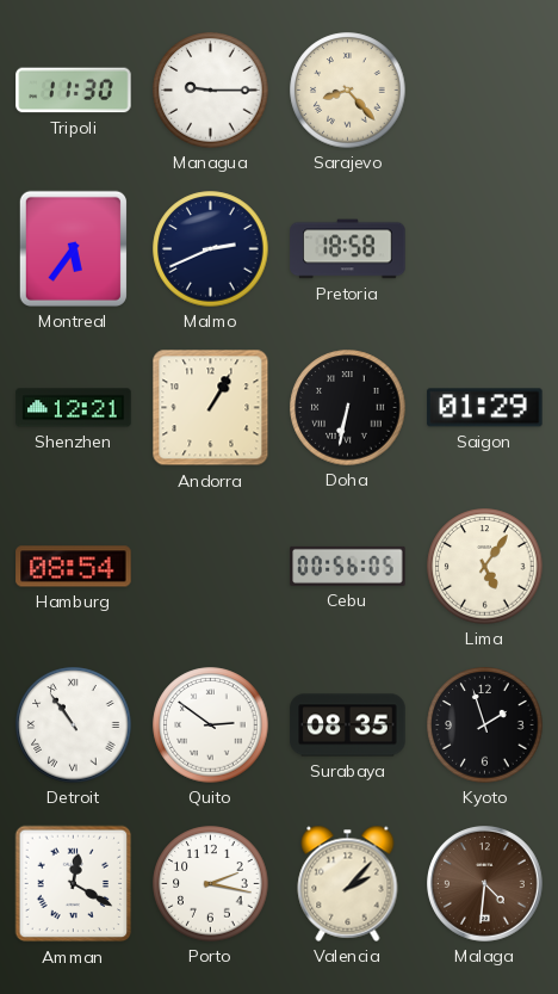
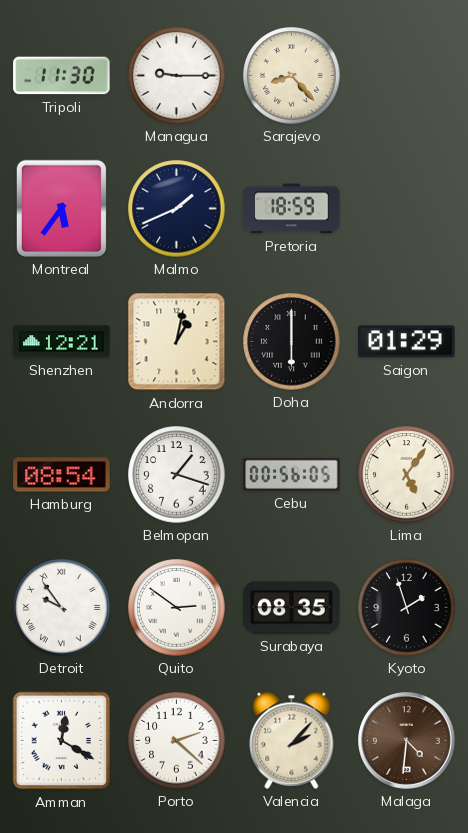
Malmo: 2:41 -> 1:41
Pretoria: 18:58 -> 18:59
Andorra: 1:05 -> 1:02
Doha: 6:32 -> 6:00
Belmopan: none -> 1:18
Detroit: 10:54 -> 9:54
Porto: 2:17 -> 2:22
